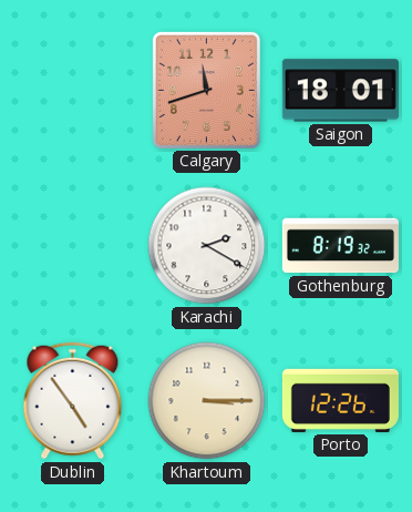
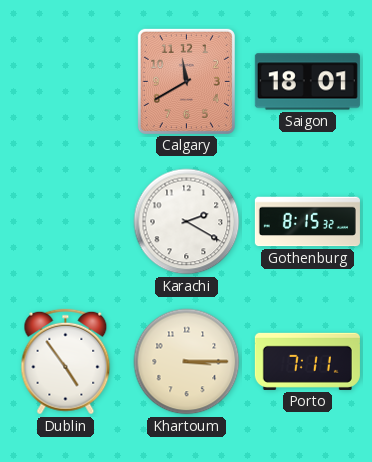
Calgary: 11:42 -> 11:40
Gothenburg: 8:19 -> 8:15
Porto: 12:26 -> 7:11
